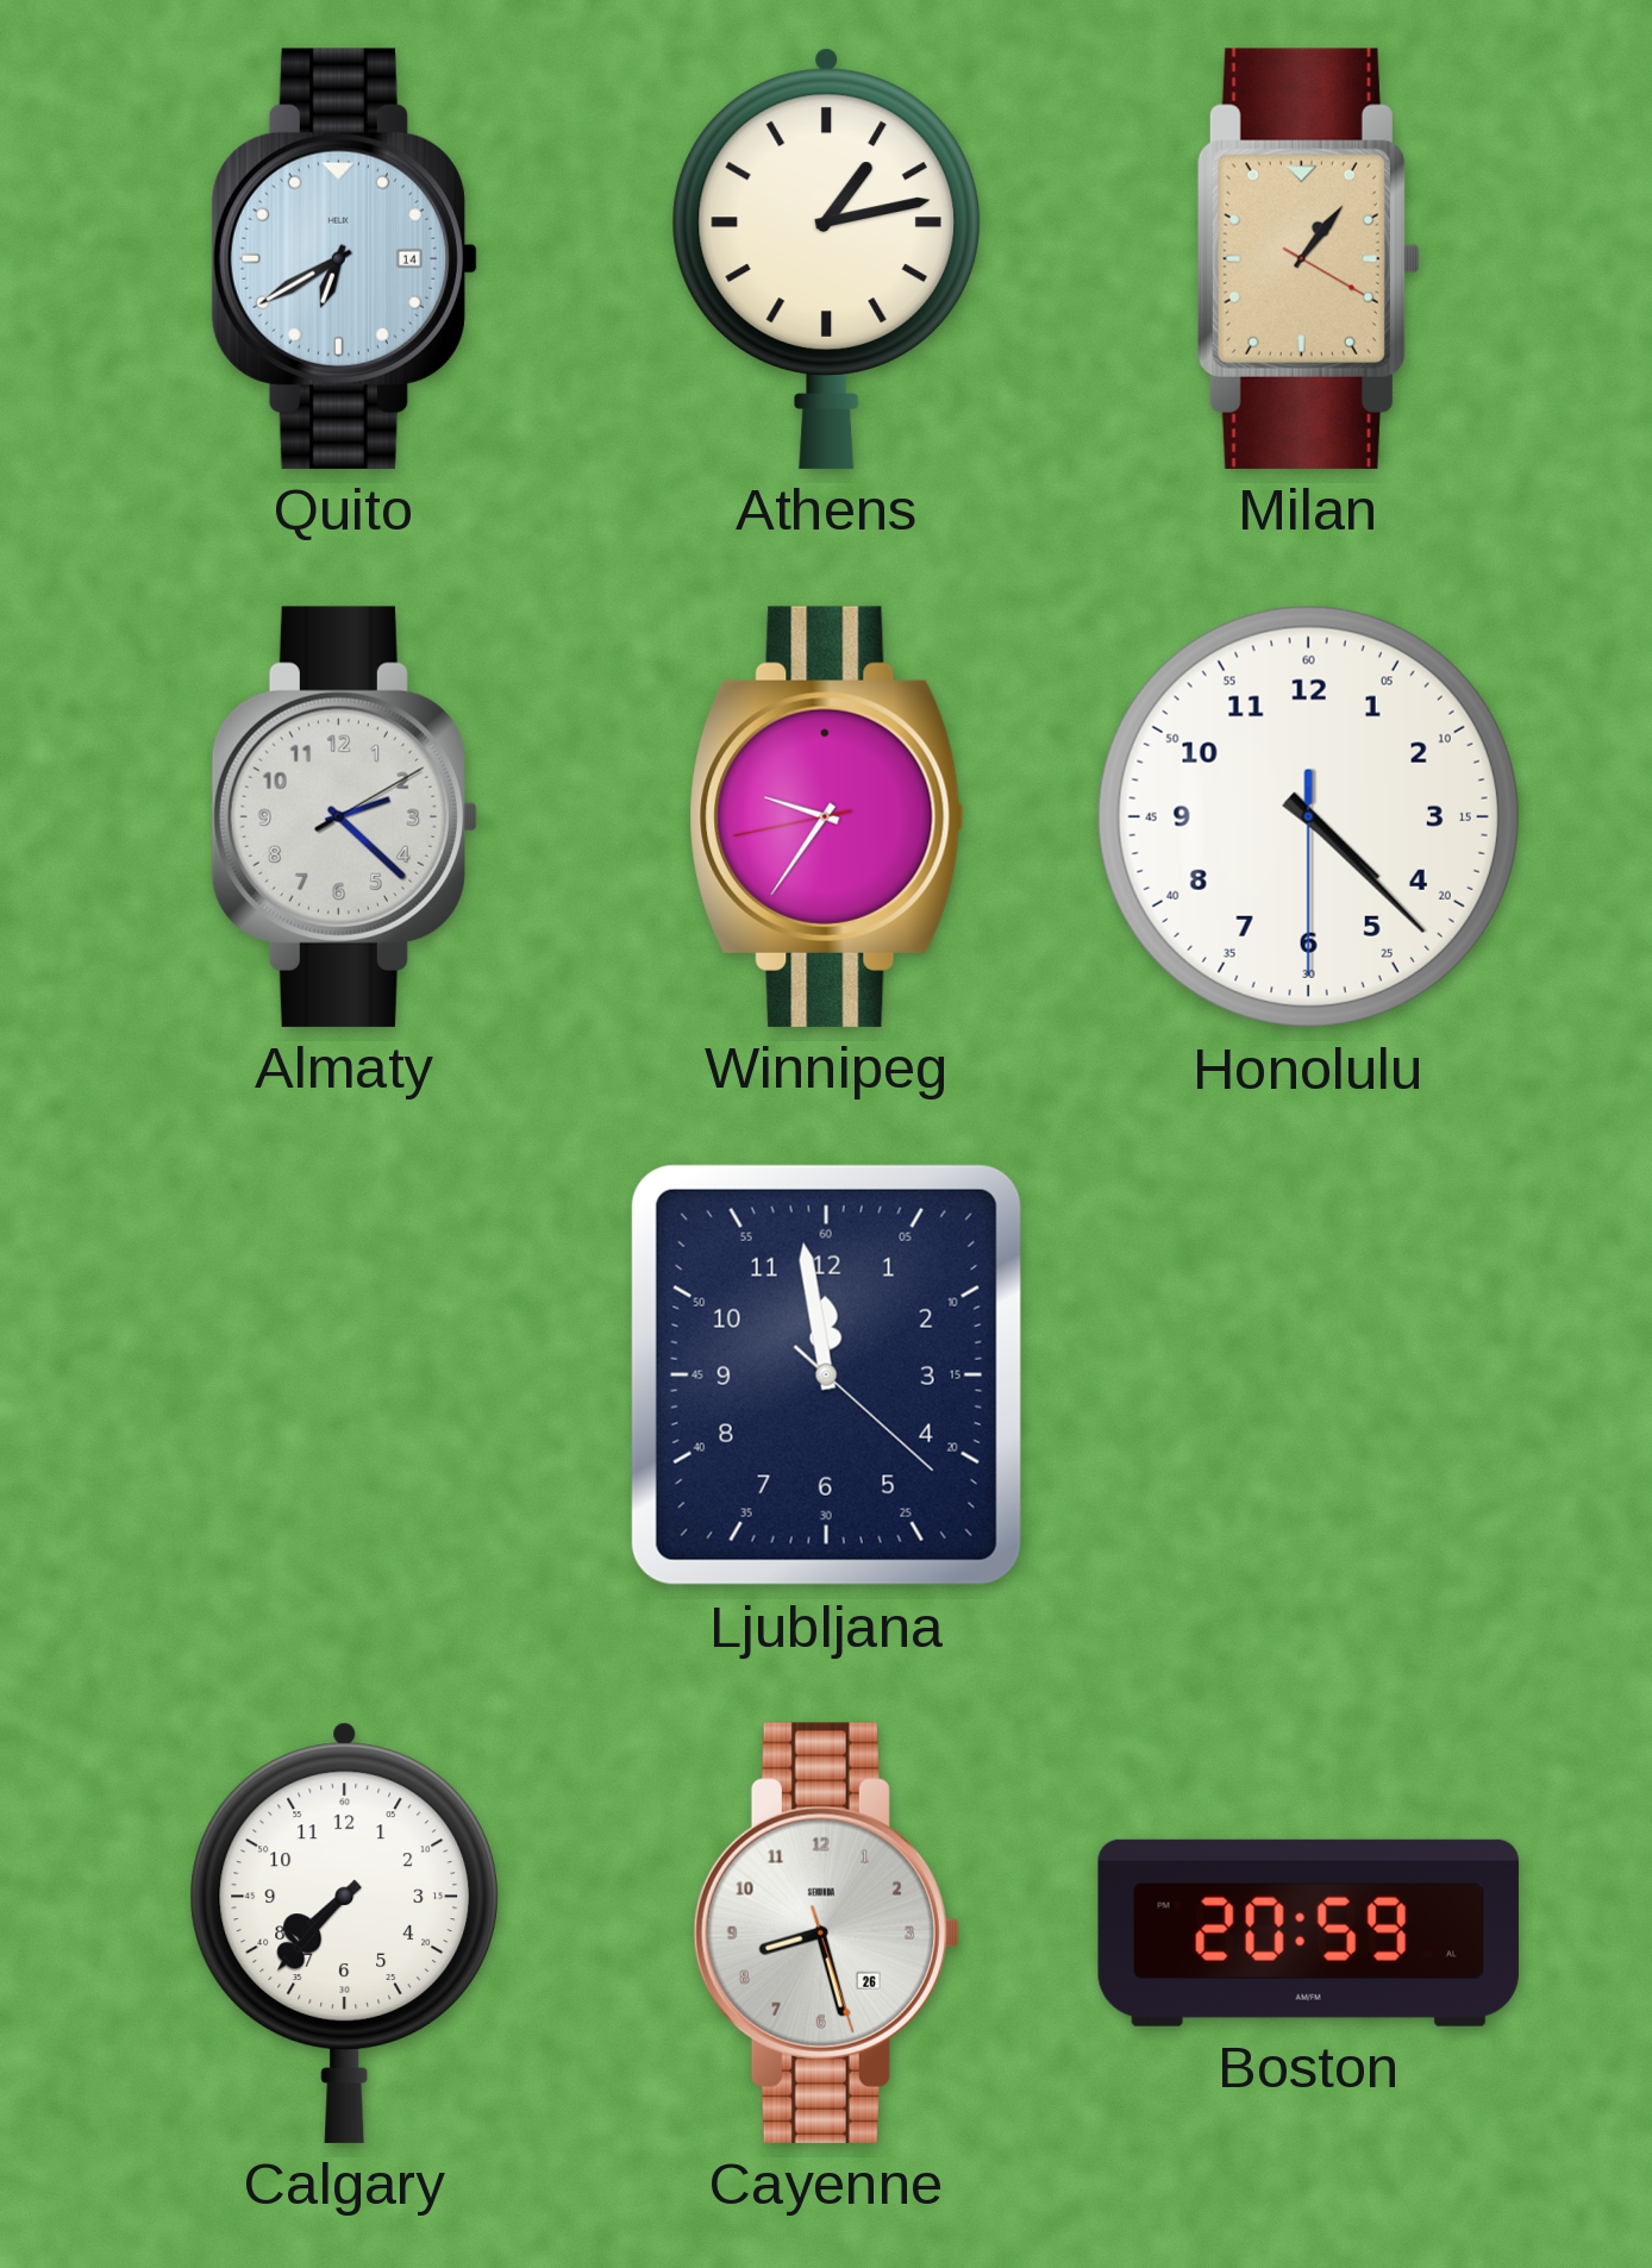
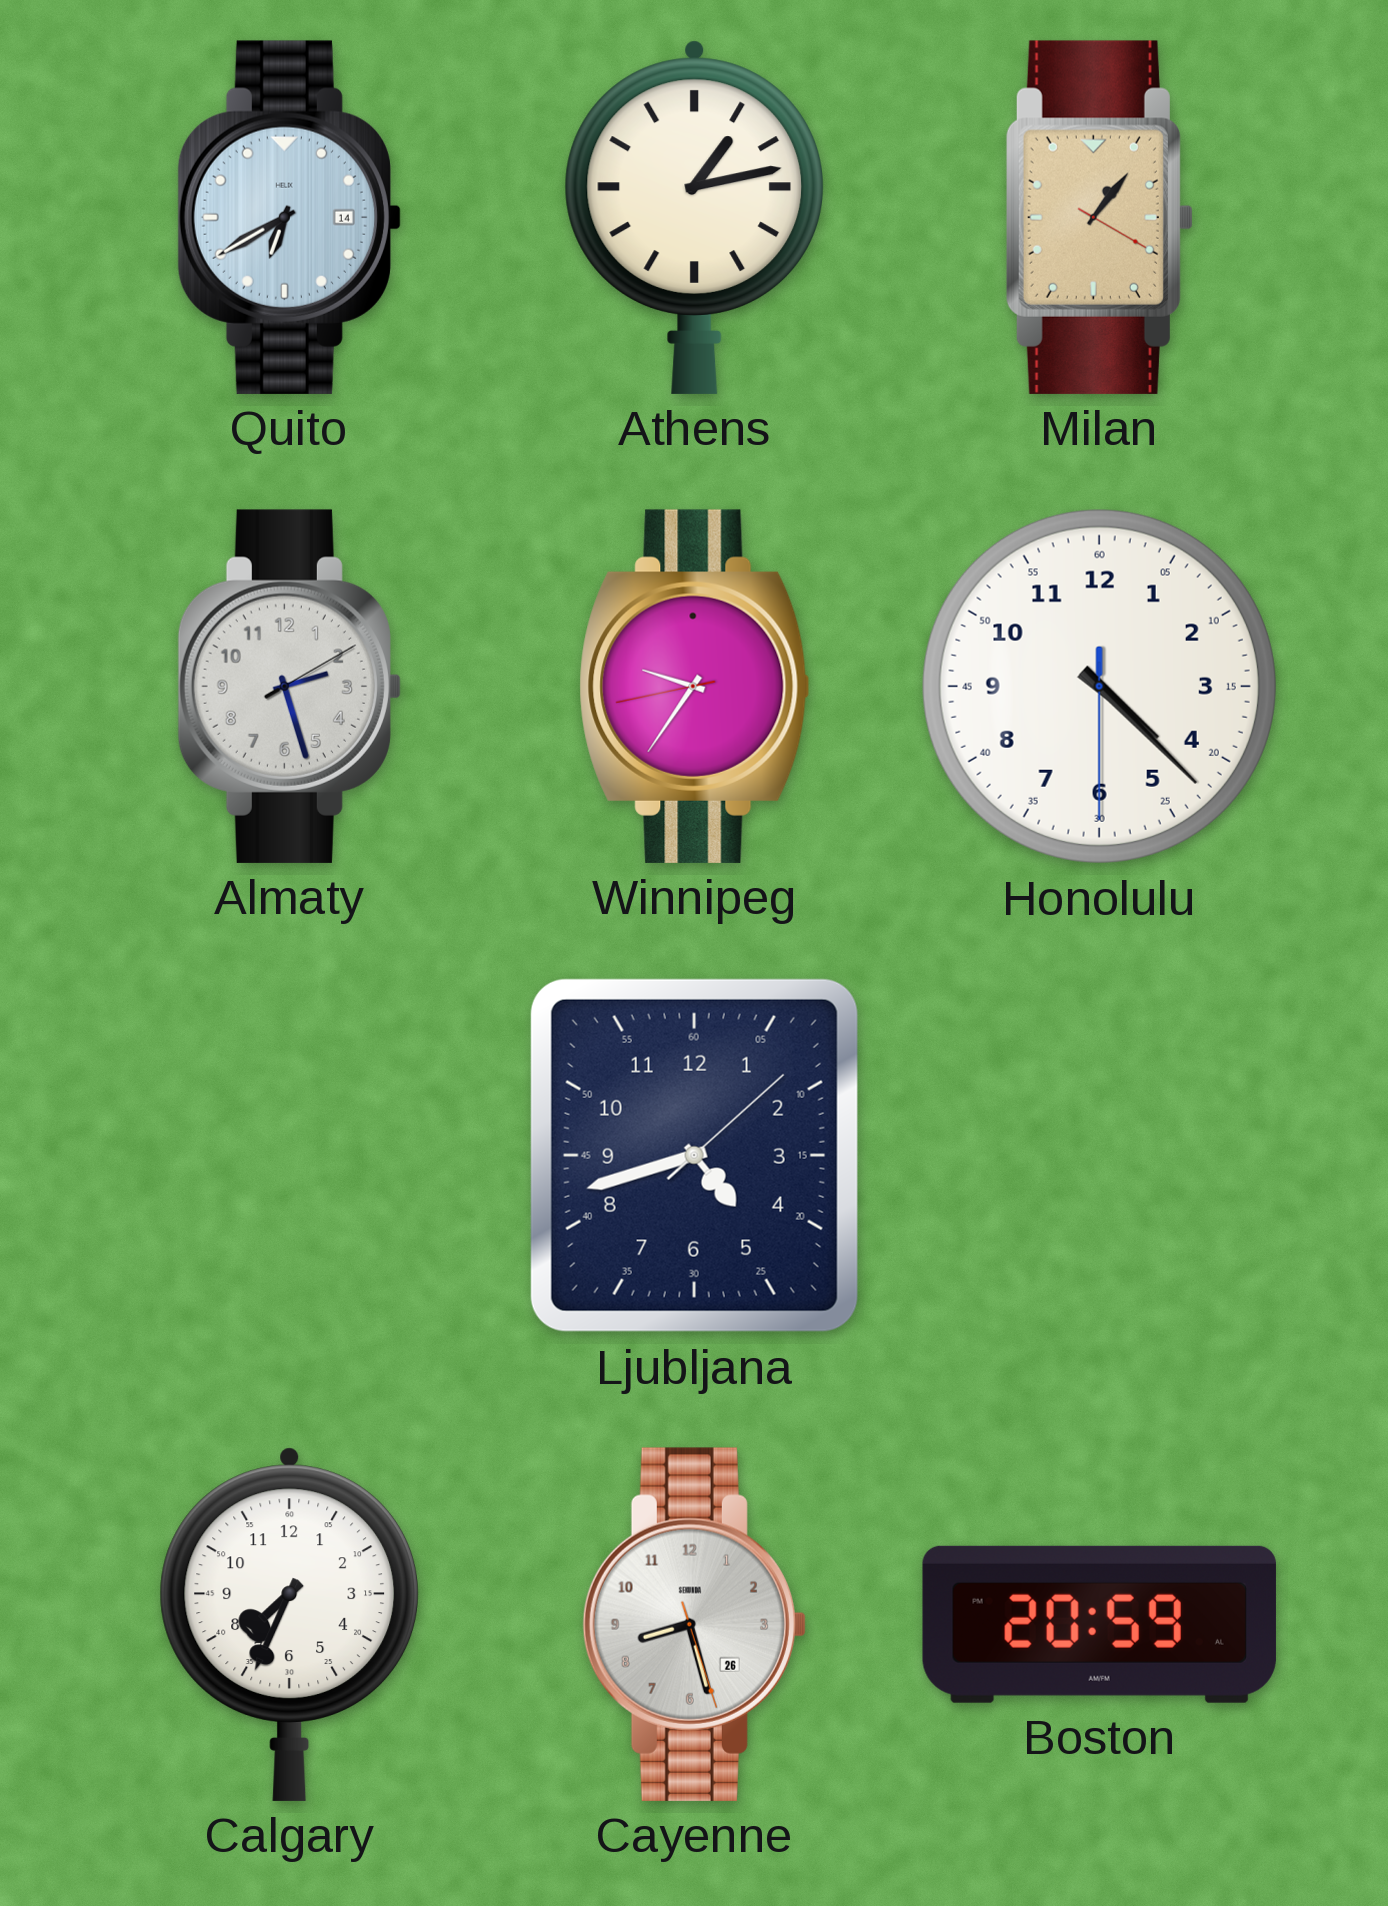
Almaty: 2:22 -> 2:27
Ljubljana: 11:58 -> 4:42
Calgary: 7:37 -> 7:34
